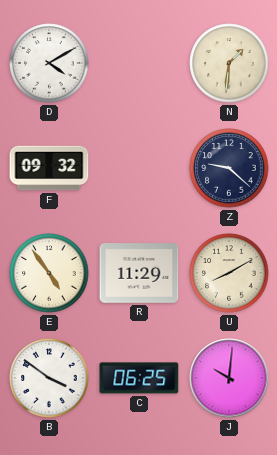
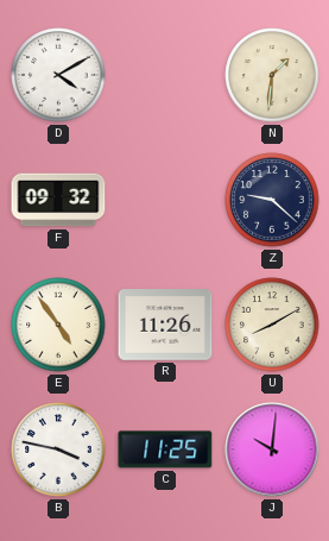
R: 11:29 -> 11:26
B: 3:51 -> 3:47
C: 06:25 -> 11:25
